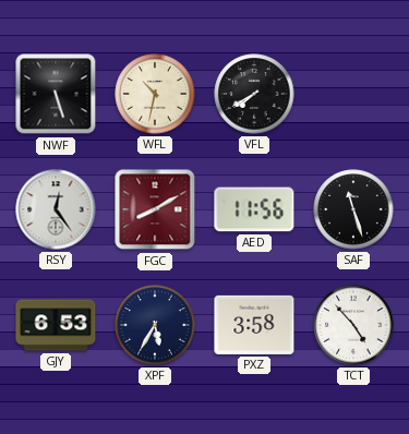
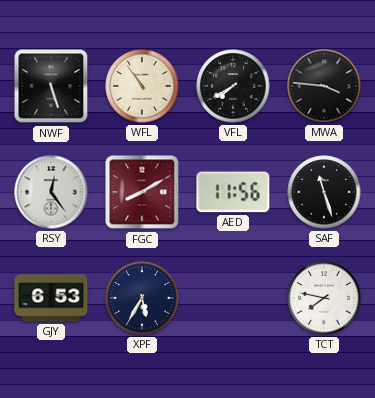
WFL: 10:32 -> 10:54
MWA: none -> 3:46
PXZ: 3:58 -> none
TCT: 4:53 -> 7:47
